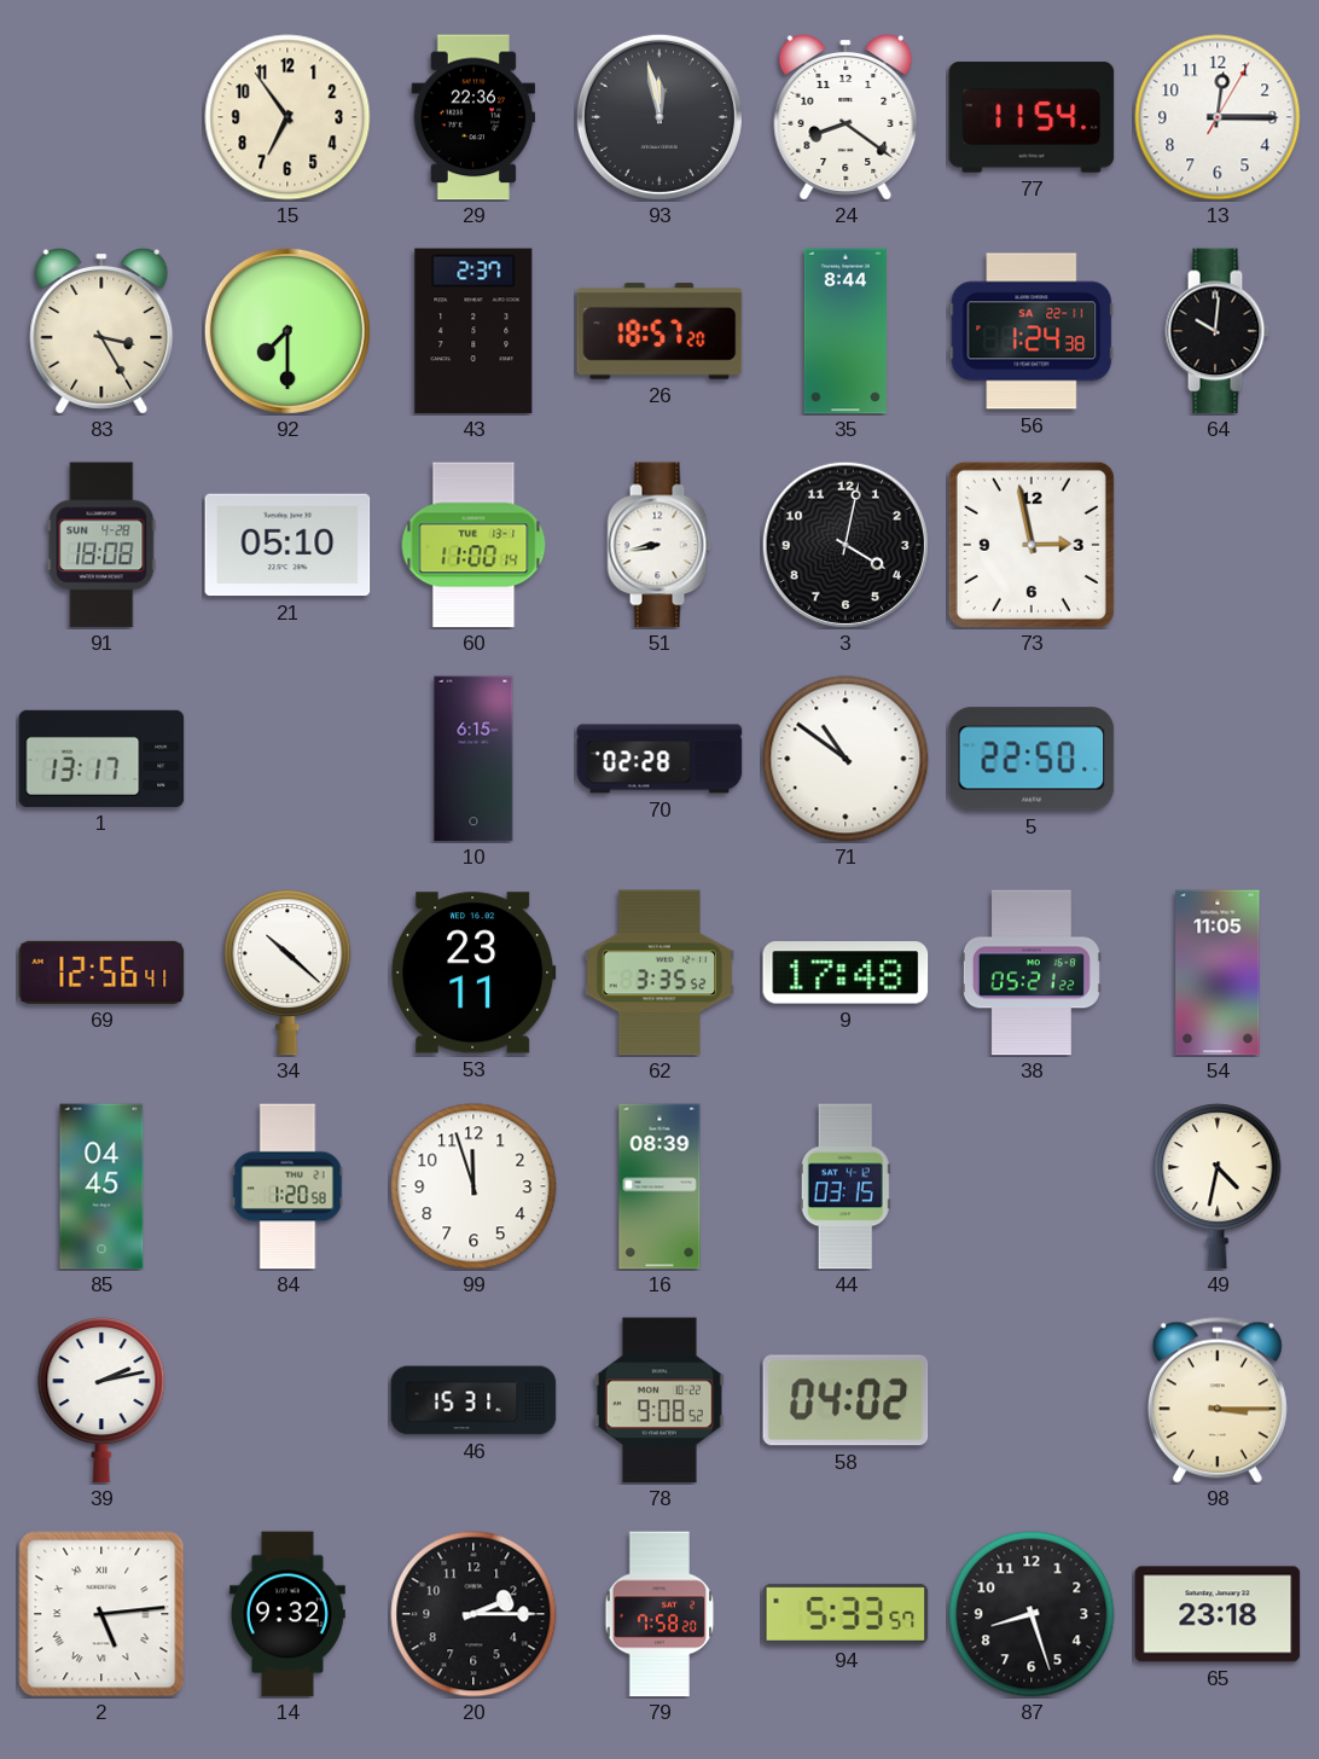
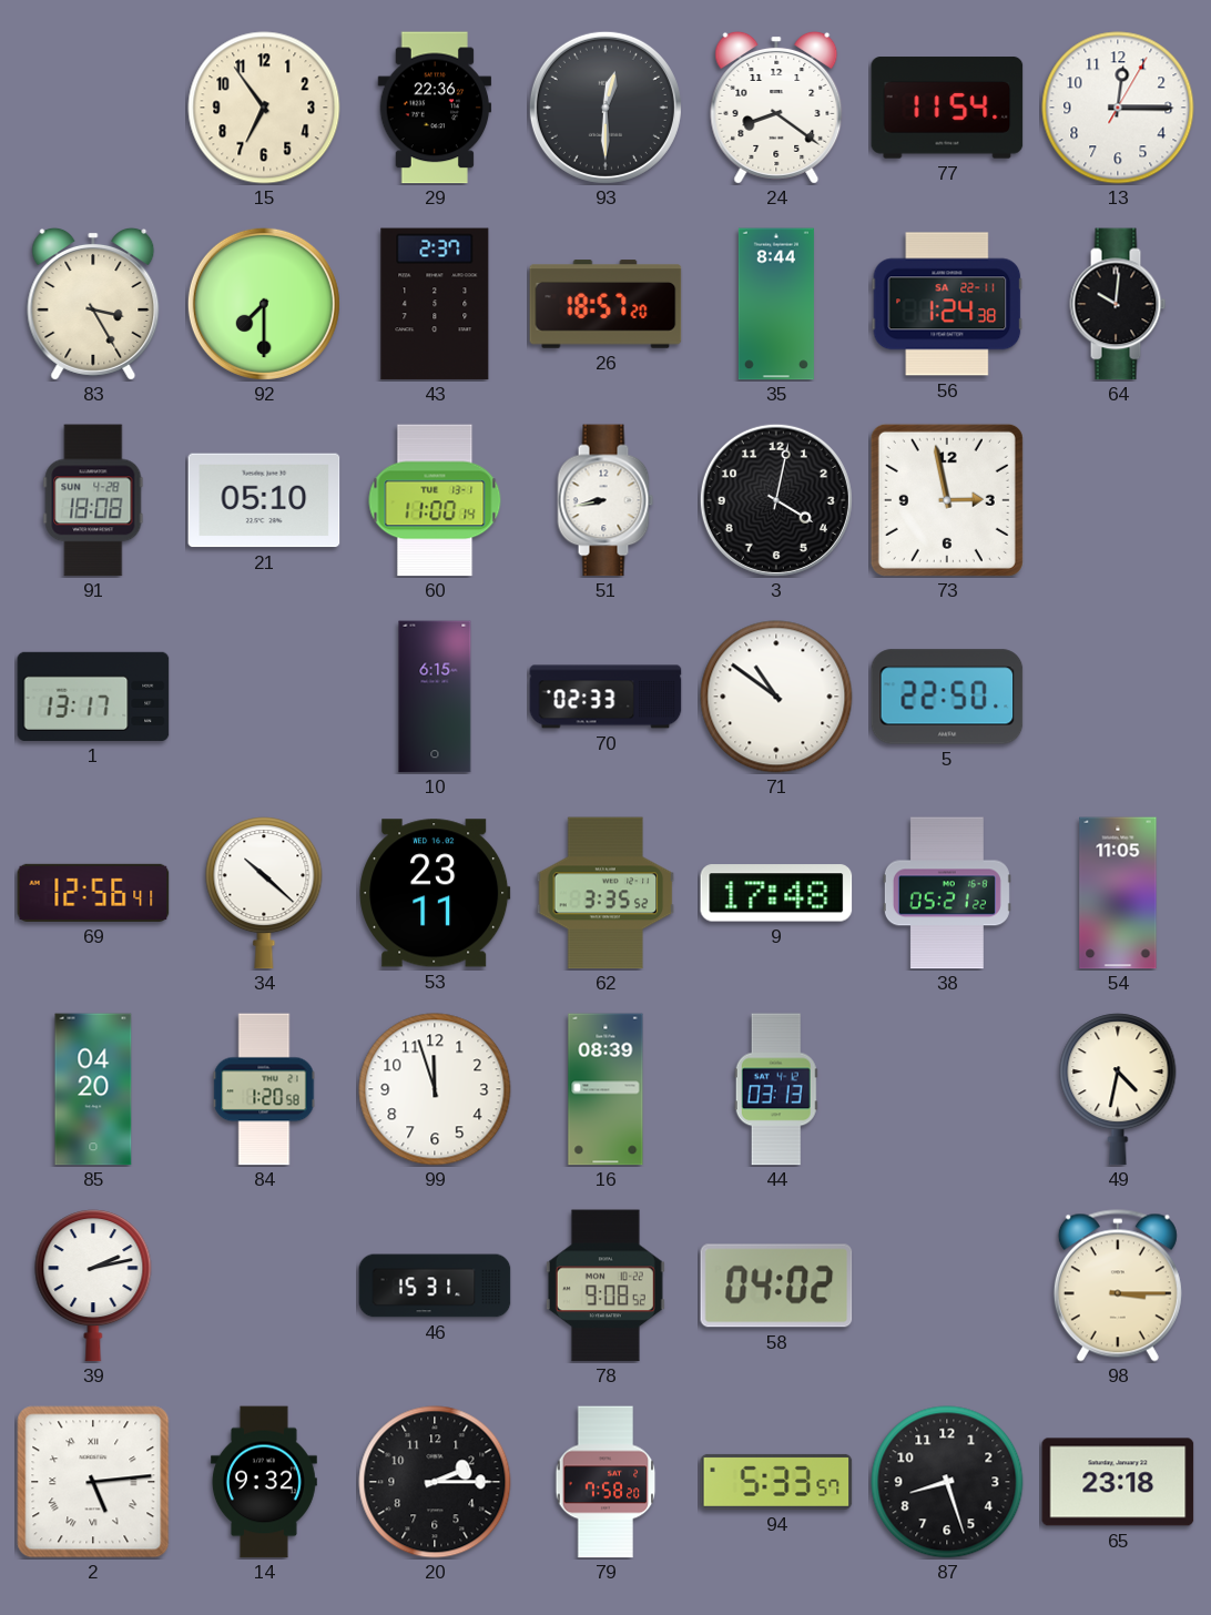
93: 11:58 -> 12:30
70: 02:28 -> 02:33
85: 04:45 -> 04:20
44: 03:15 -> 03:13
